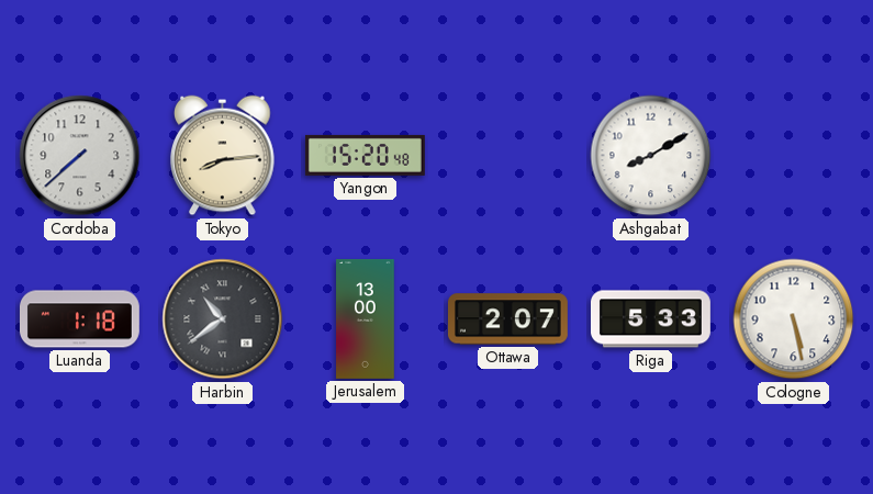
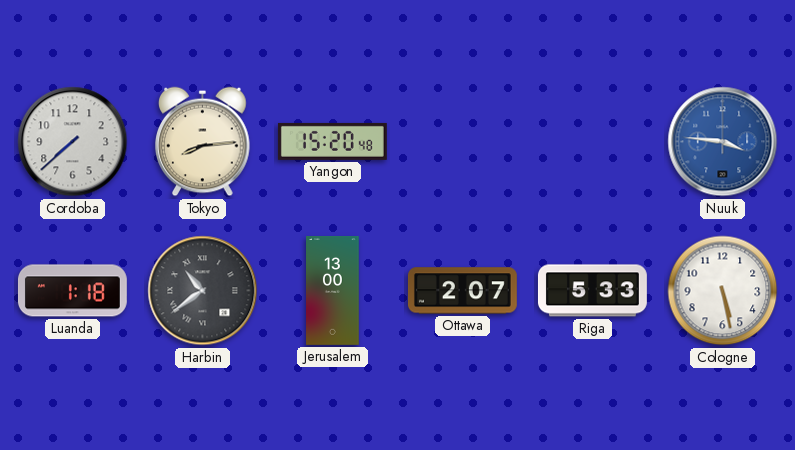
Ashgabat: 8:10 -> none
Nuuk: none -> 3:46
